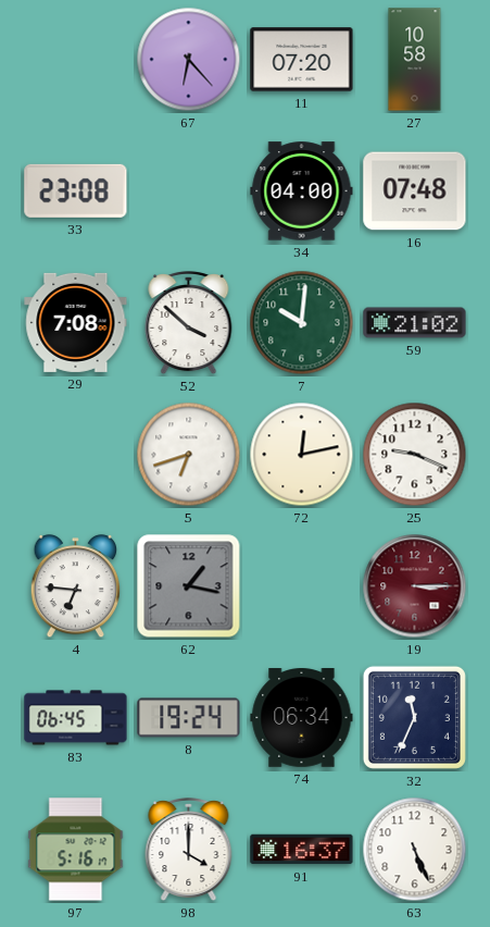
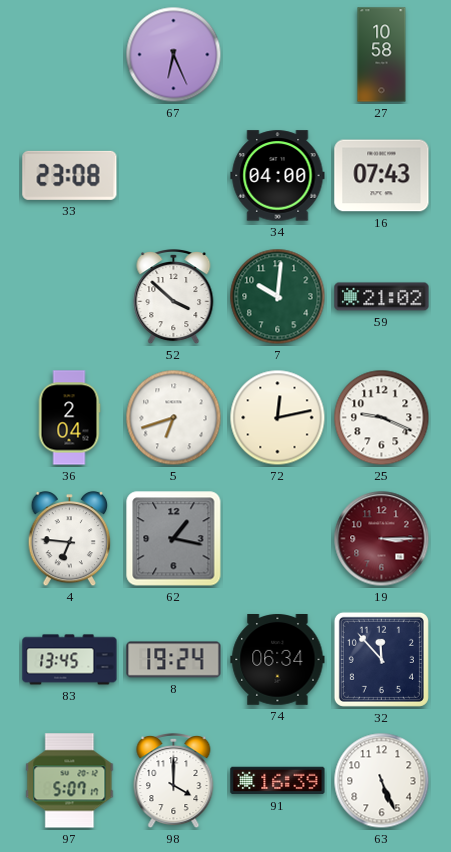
67: 6:23 -> 6:26
11: 07:20 -> none
16: 07:48 -> 07:43
29: 7:08 -> none
36: none -> 2:04
83: 06:45 -> 13:45
32: 11:34 -> 11:53
97: 5:16 -> 5:07
91: 16:37 -> 16:39
